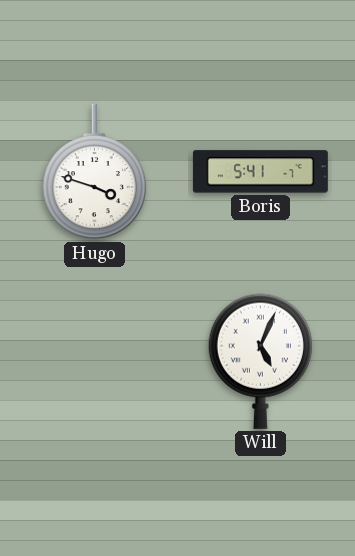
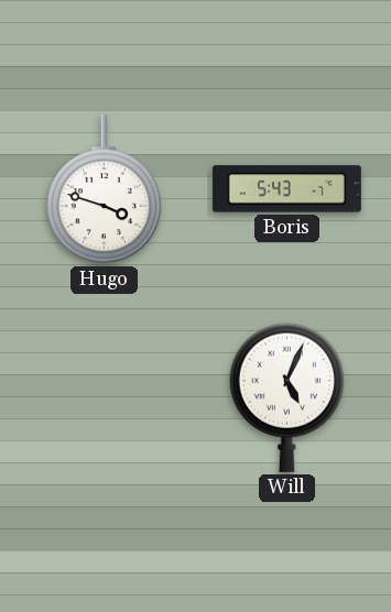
Boris: 5:41 -> 5:43
